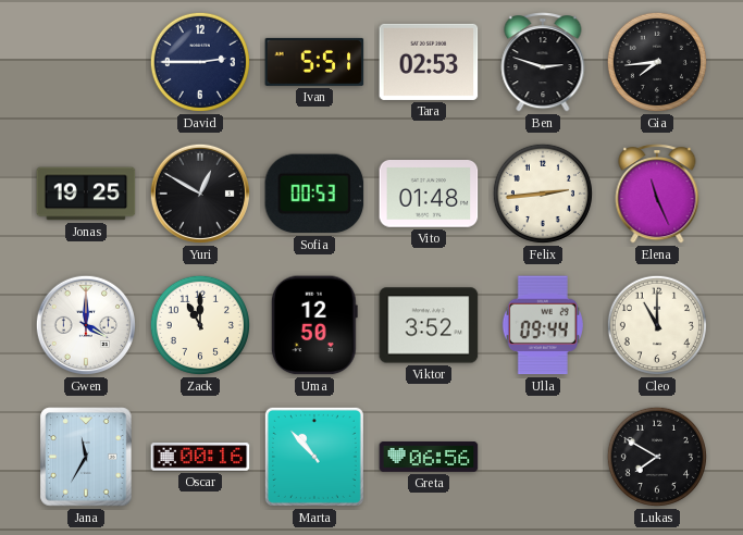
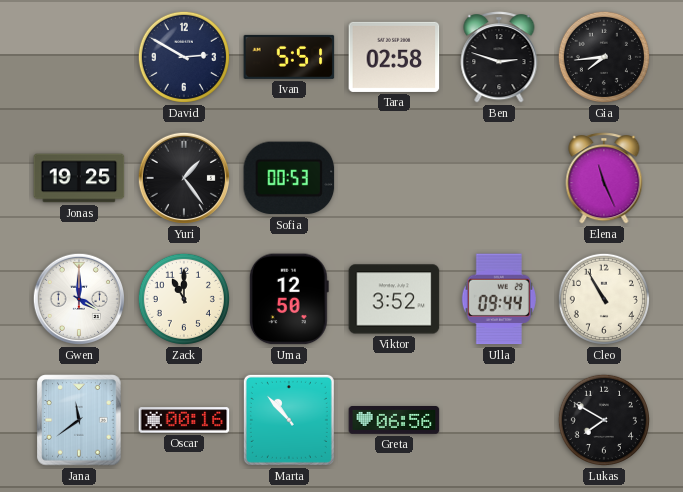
David: 2:45 -> 2:50
Tara: 02:53 -> 02:58
Yuri: 12:50 -> 1:24
Vito: 01:48 -> none
Felix: 2:44 -> none
Cleo: 11:00 -> 10:55
Jana: 11:35 -> 11:39
